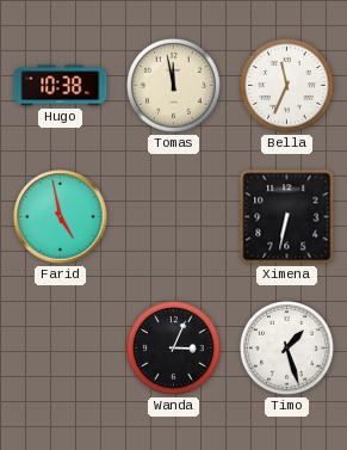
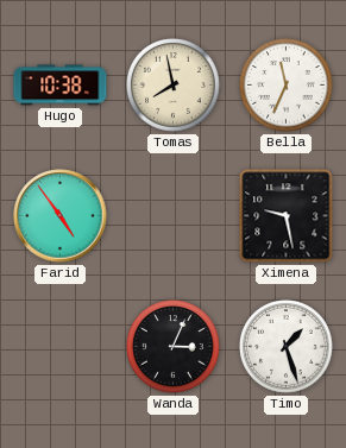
Tomas: 11:58 -> 7:58
Farid: 4:58 -> 4:54
Ximena: 6:32 -> 9:28
